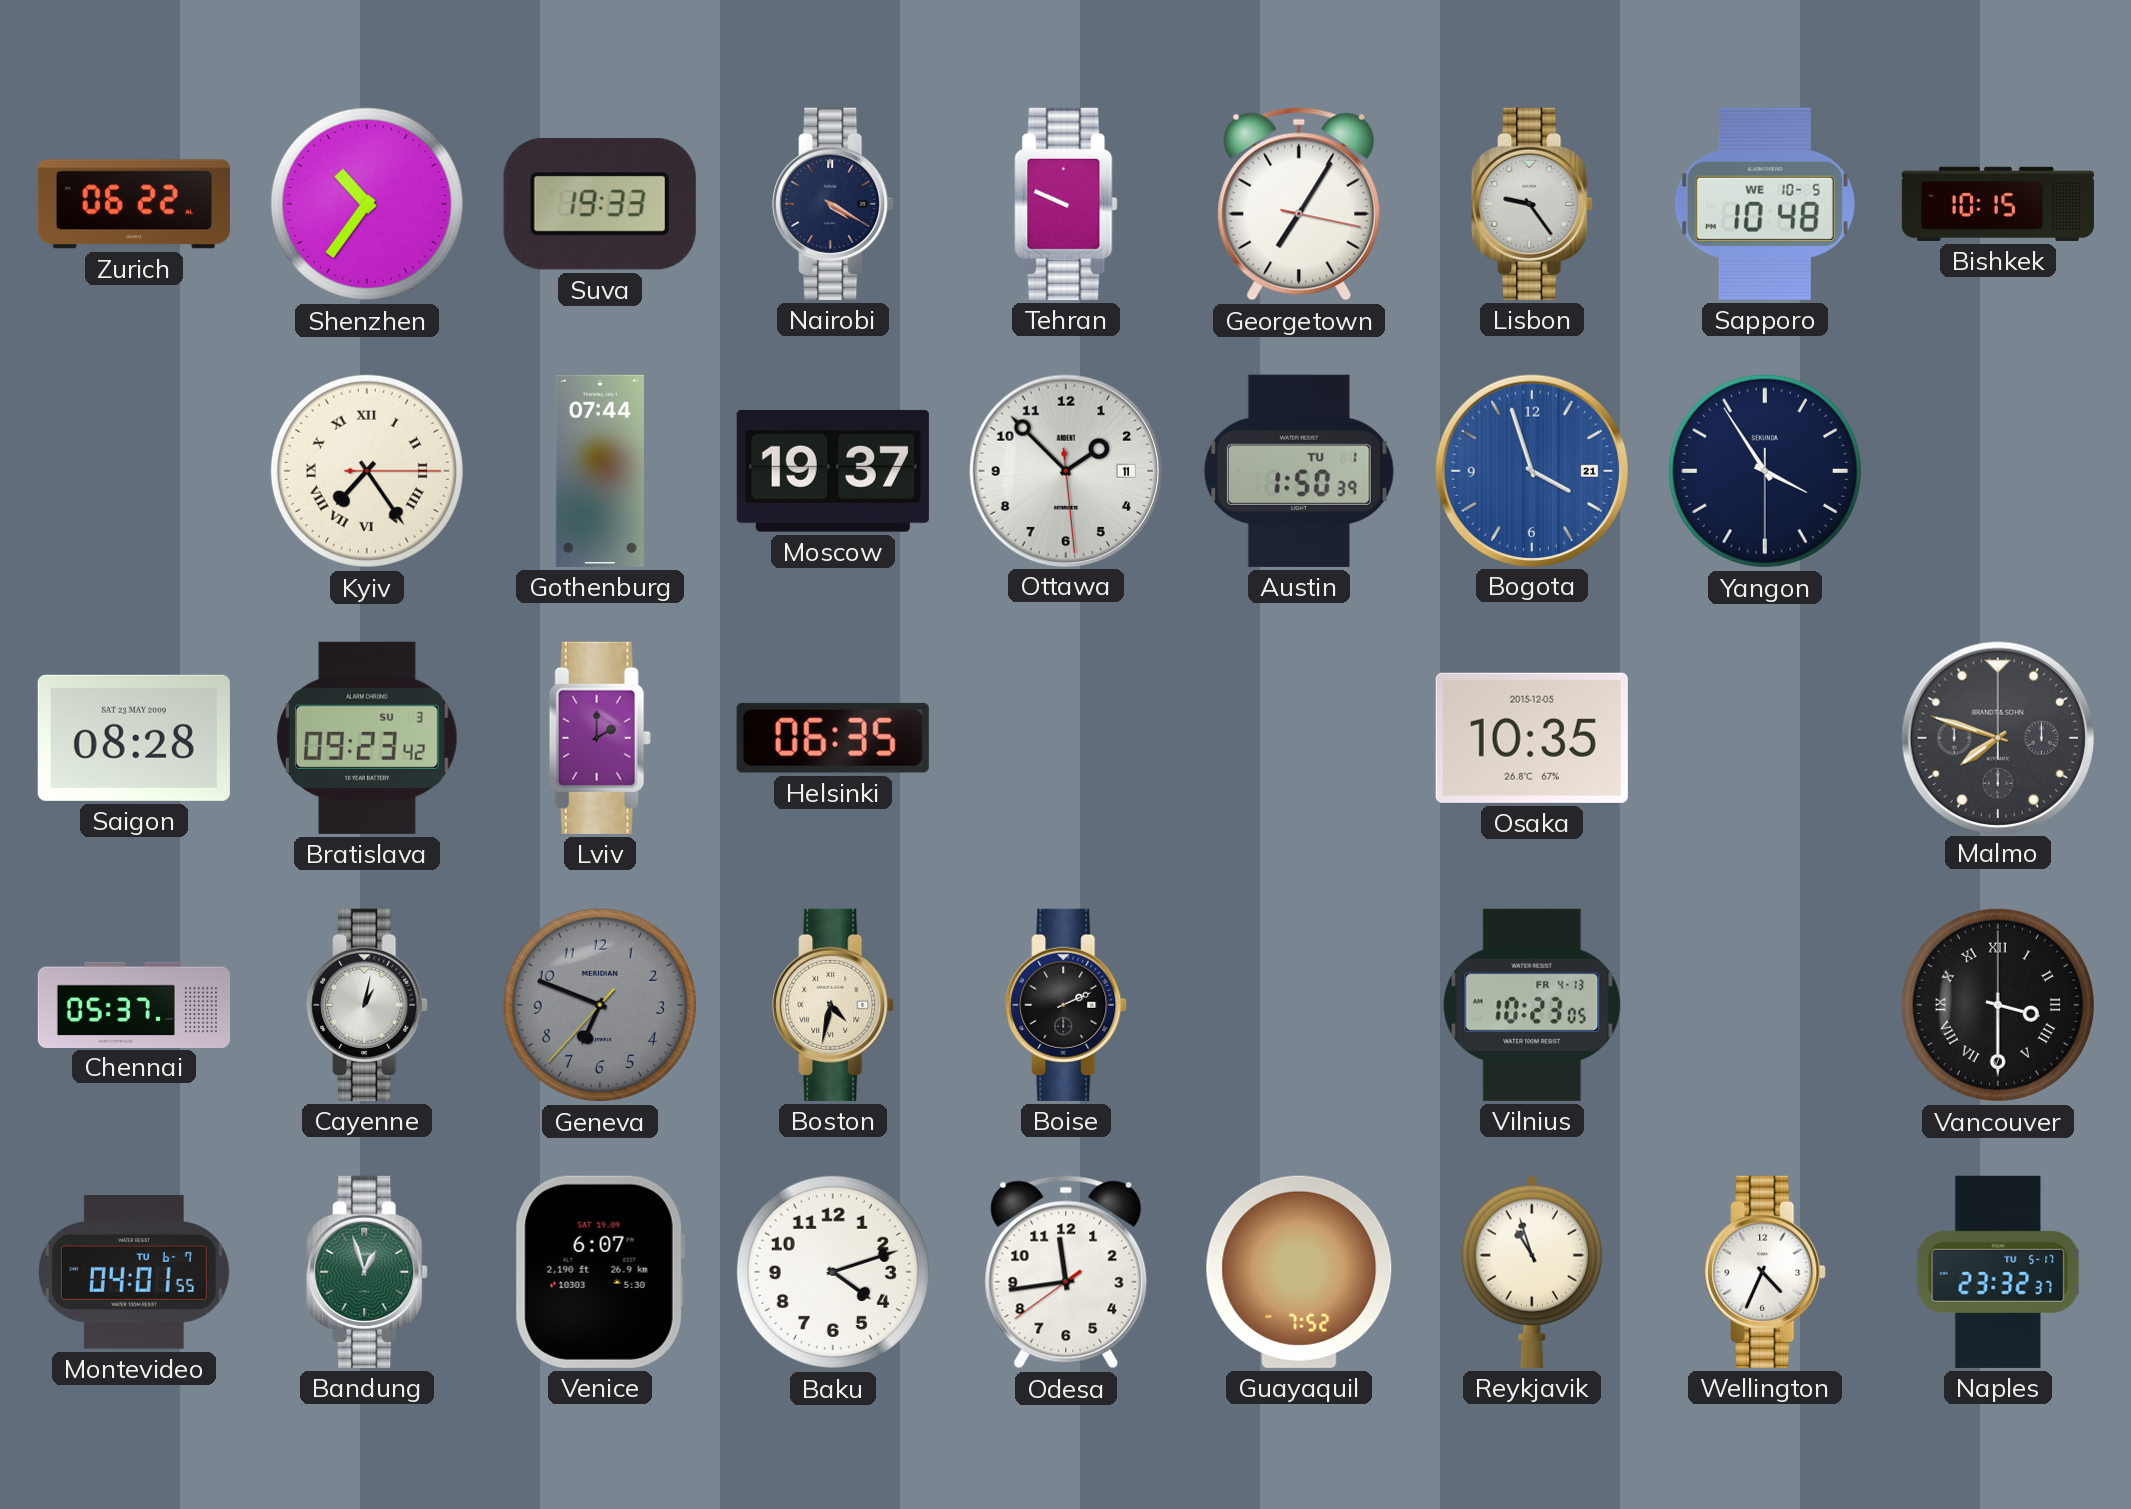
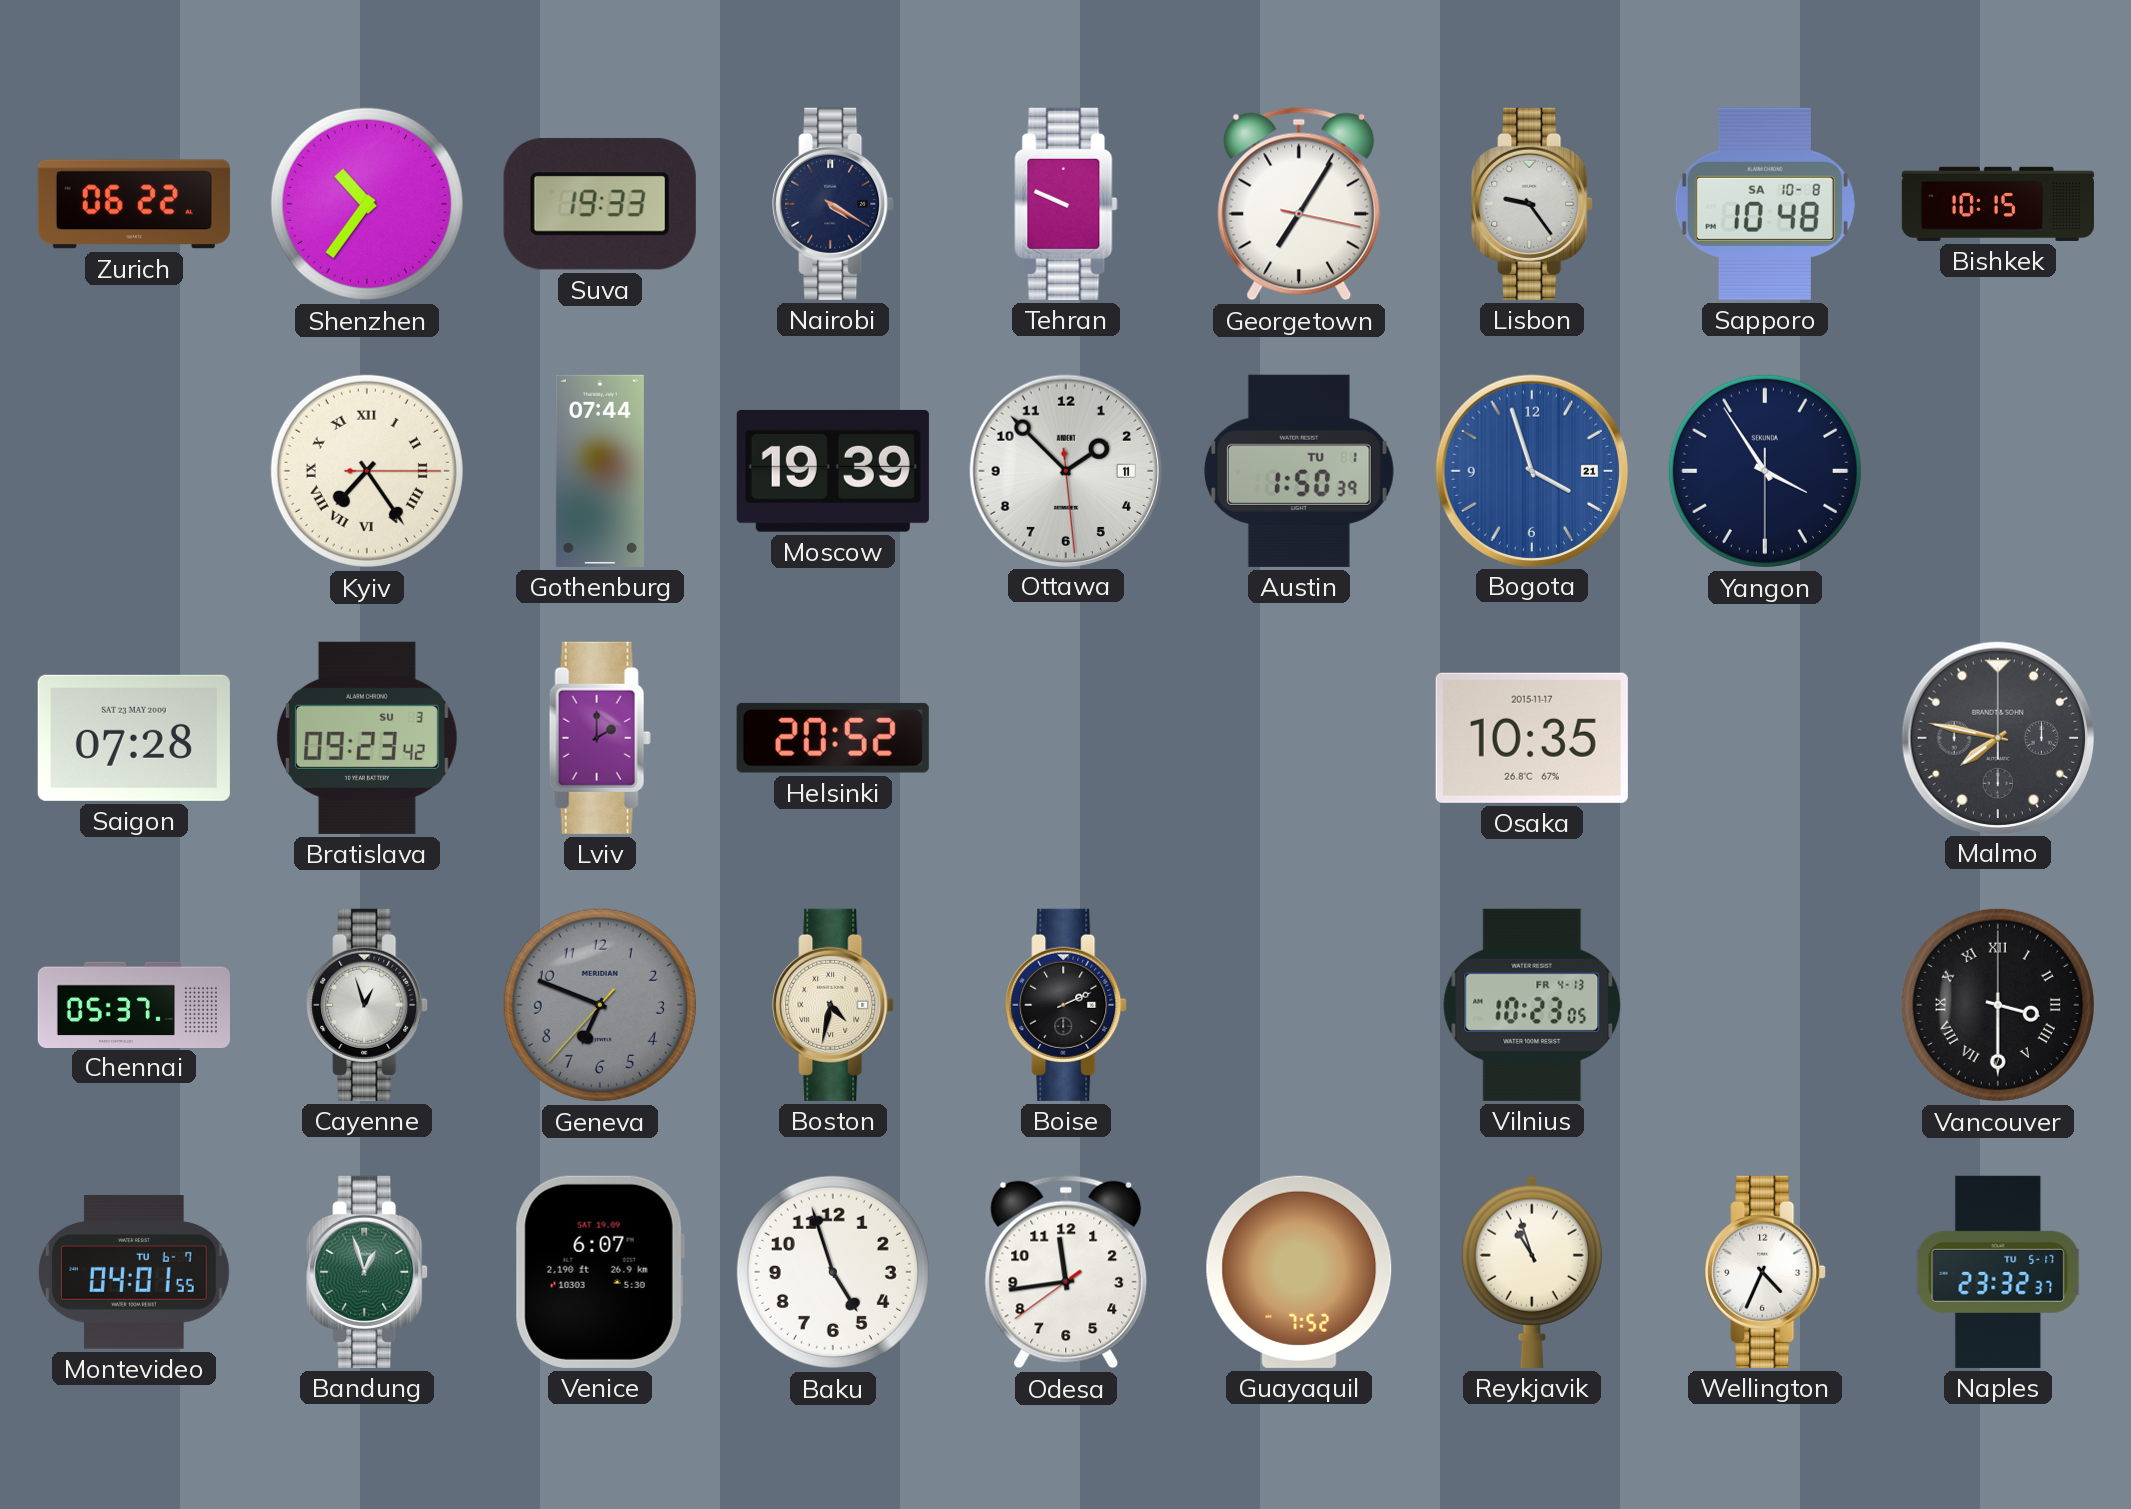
Sapporo date: WE 10-5 -> SA 10-8
Moscow: 19:37 -> 19:39
Saigon: 08:28 -> 07:28
Helsinki: 06:35 -> 20:52
Osaka date: 2015-12-05 -> 2015-11-17
Malmo: 7:48 -> 7:47
Cayenne: 1:02 -> 12:57
Baku: 4:12 -> 4:57
